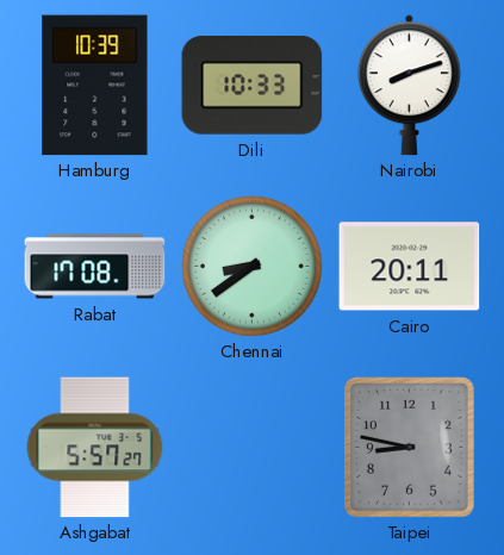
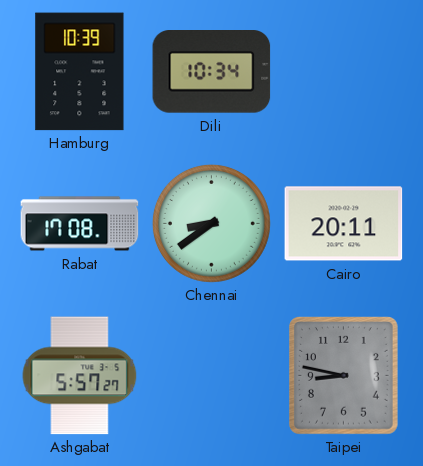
Dili: 10:33 -> 10:34
Nairobi: 8:12 -> none
